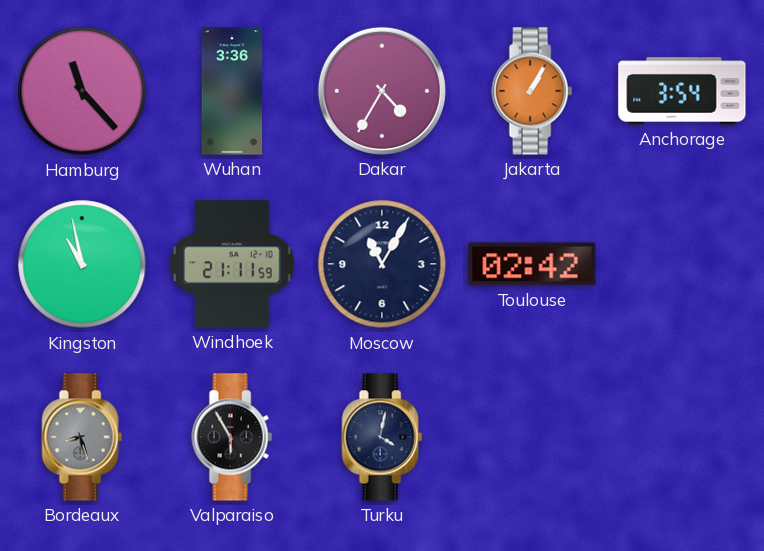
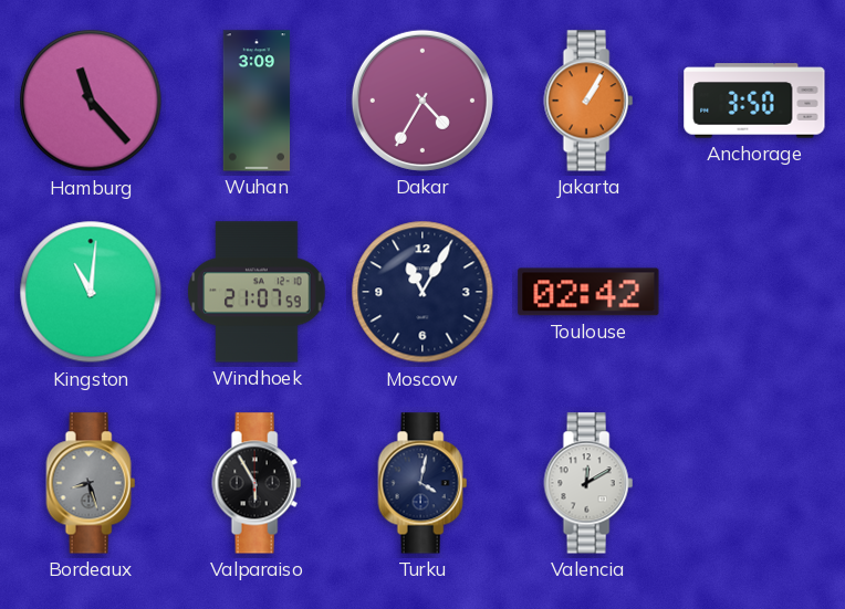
Wuhan: 3:36 -> 3:09
Anchorage: 3:54 -> 3:50
Kingston: 10:58 -> 11:01
Windhoek: 21:11 -> 21:07
Valencia: none -> 12:10
